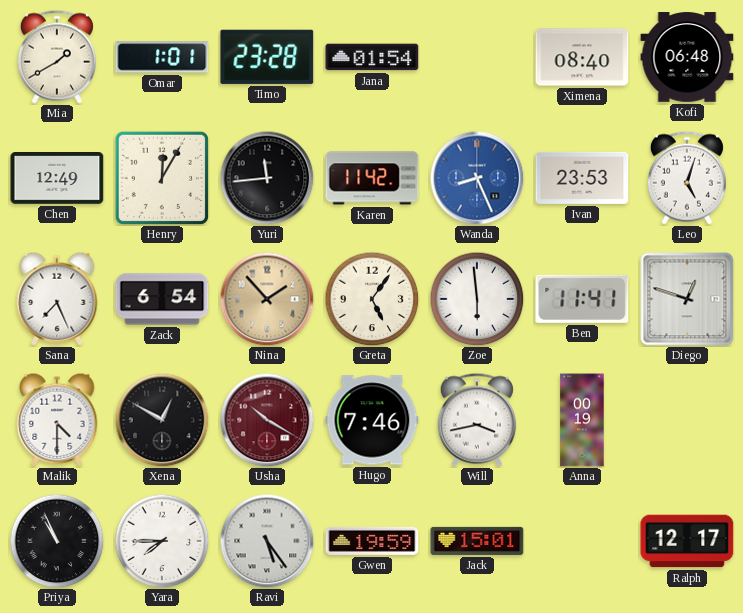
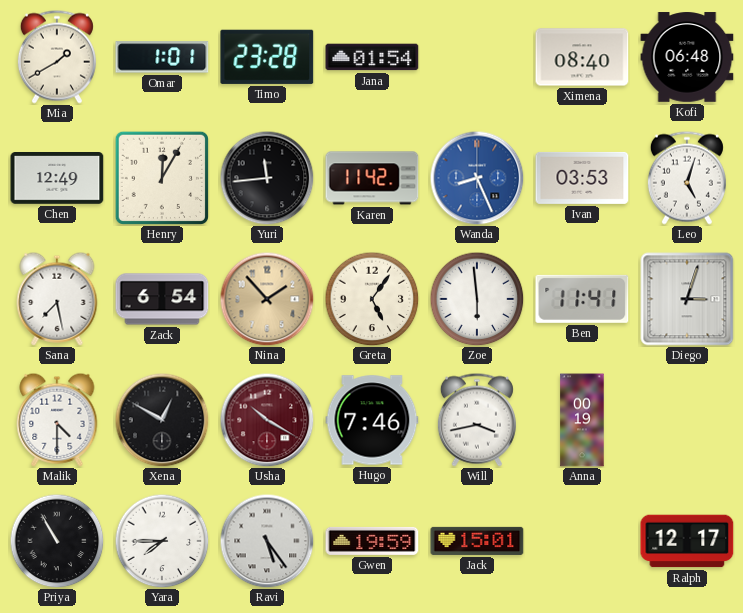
Ivan: 23:53 -> 03:53
Sana: 7:26 -> 7:28
Diego: 12:48 -> 3:03
Priya: 10:56 -> 10:55
